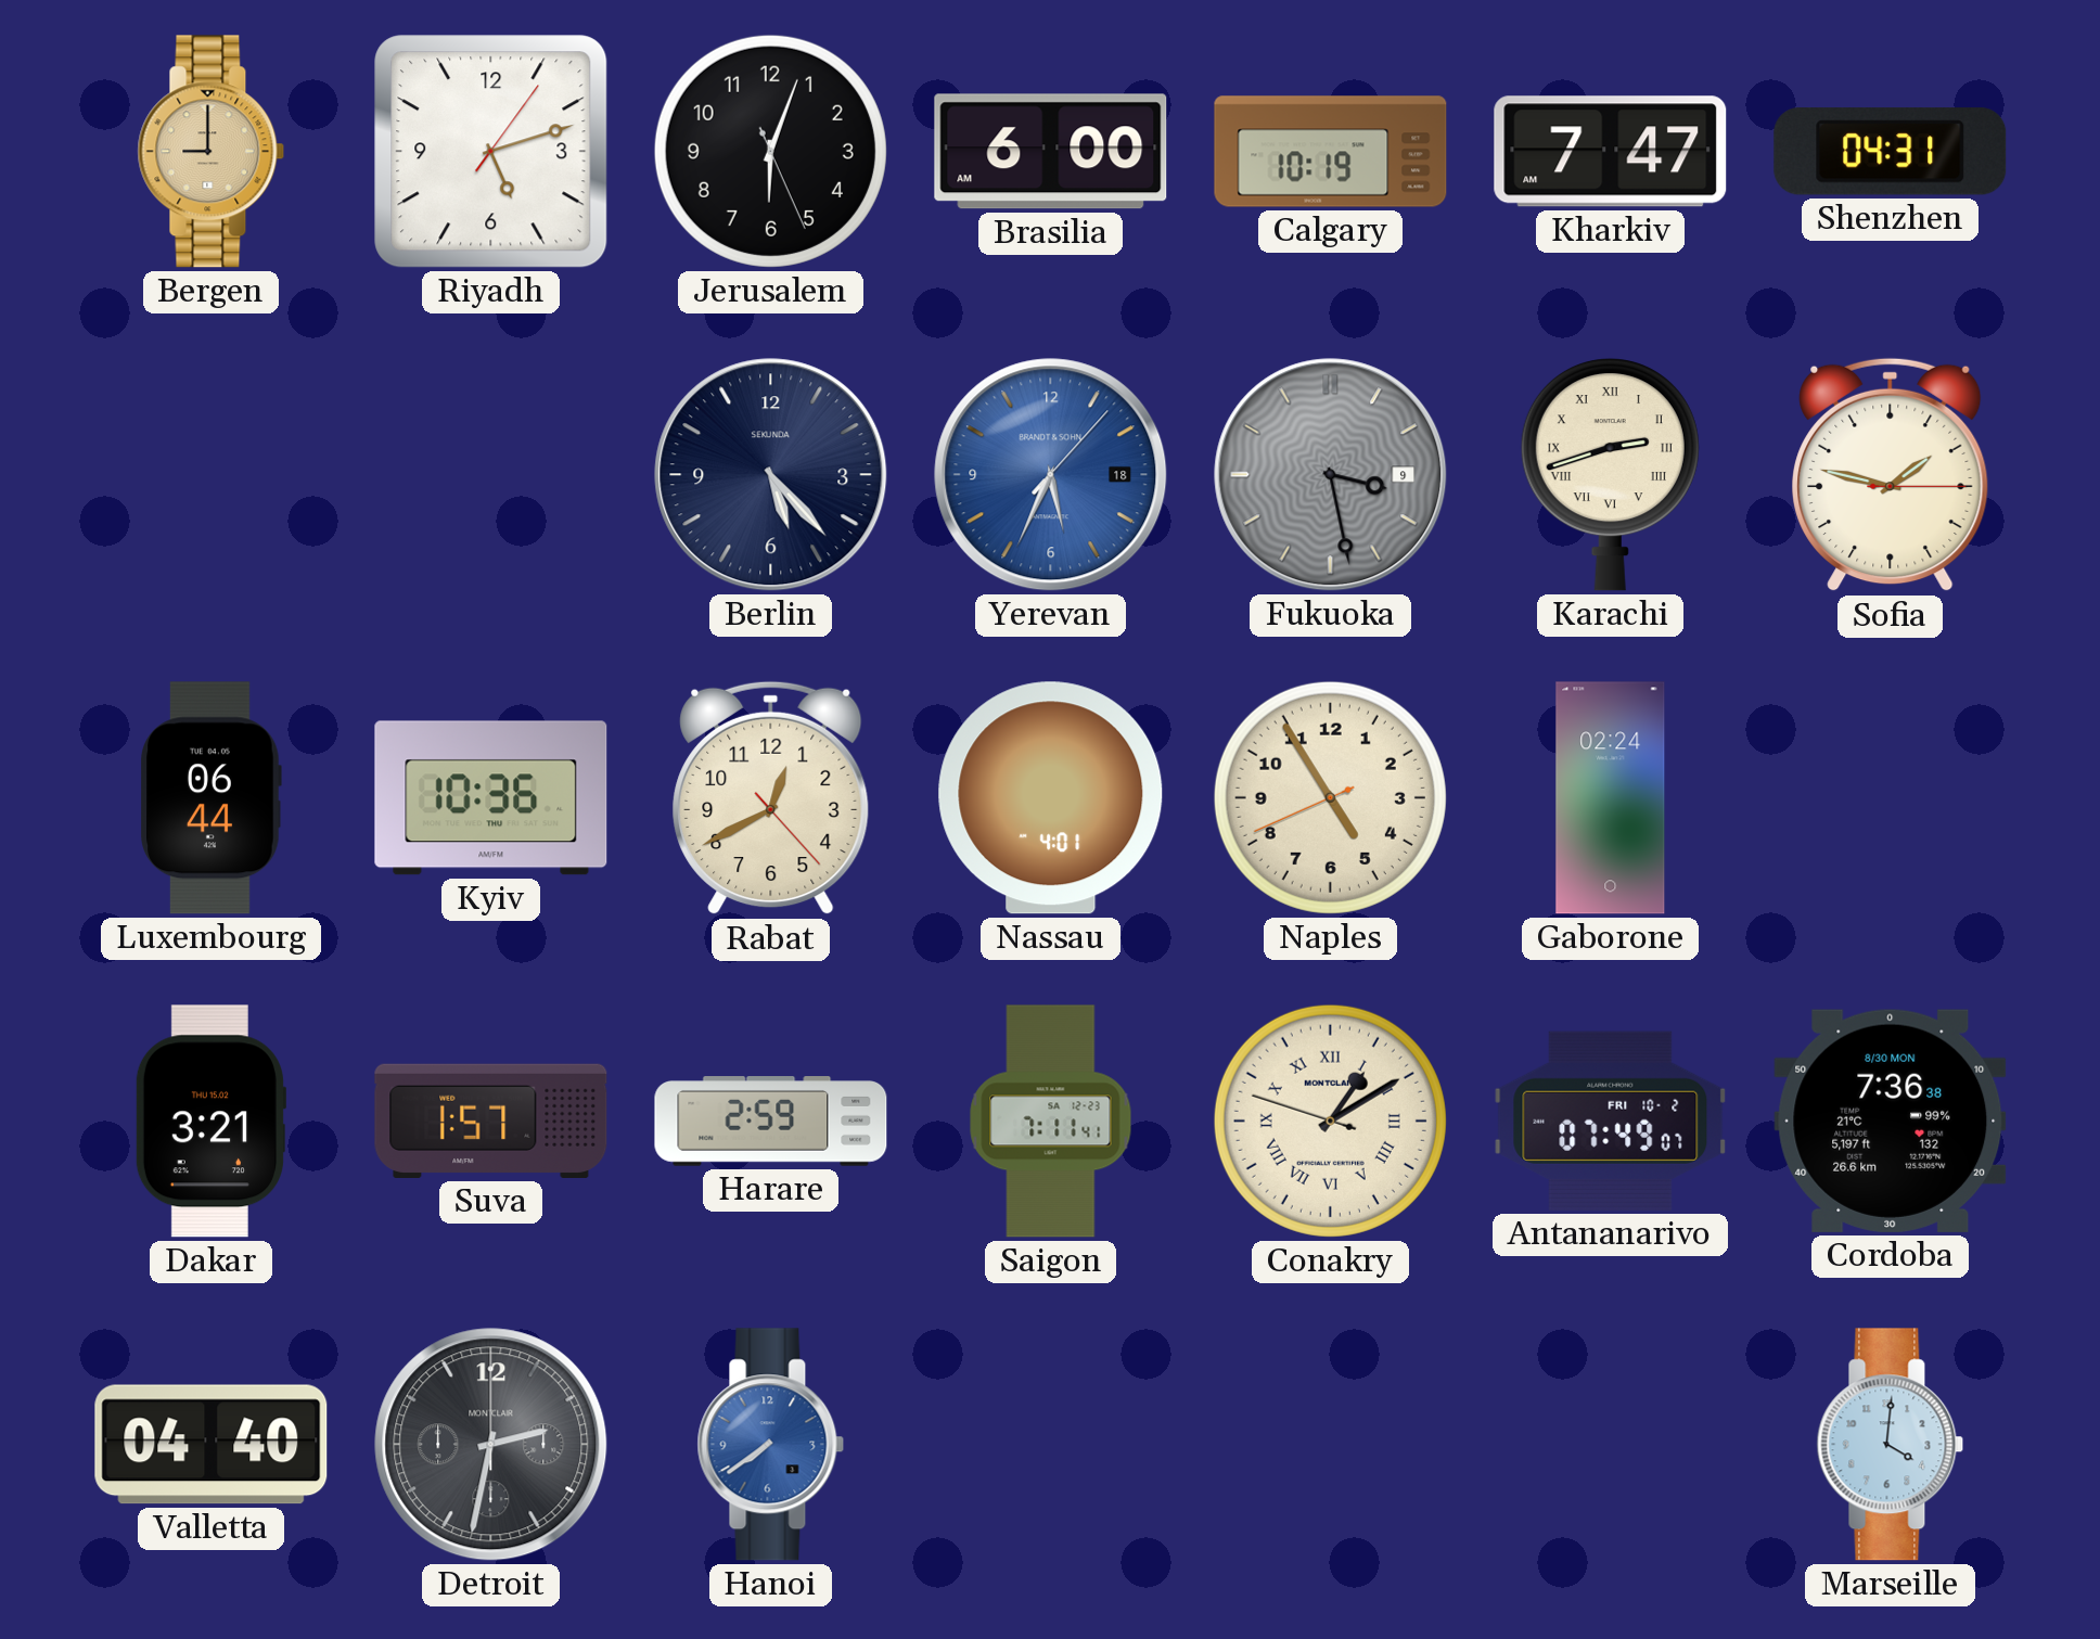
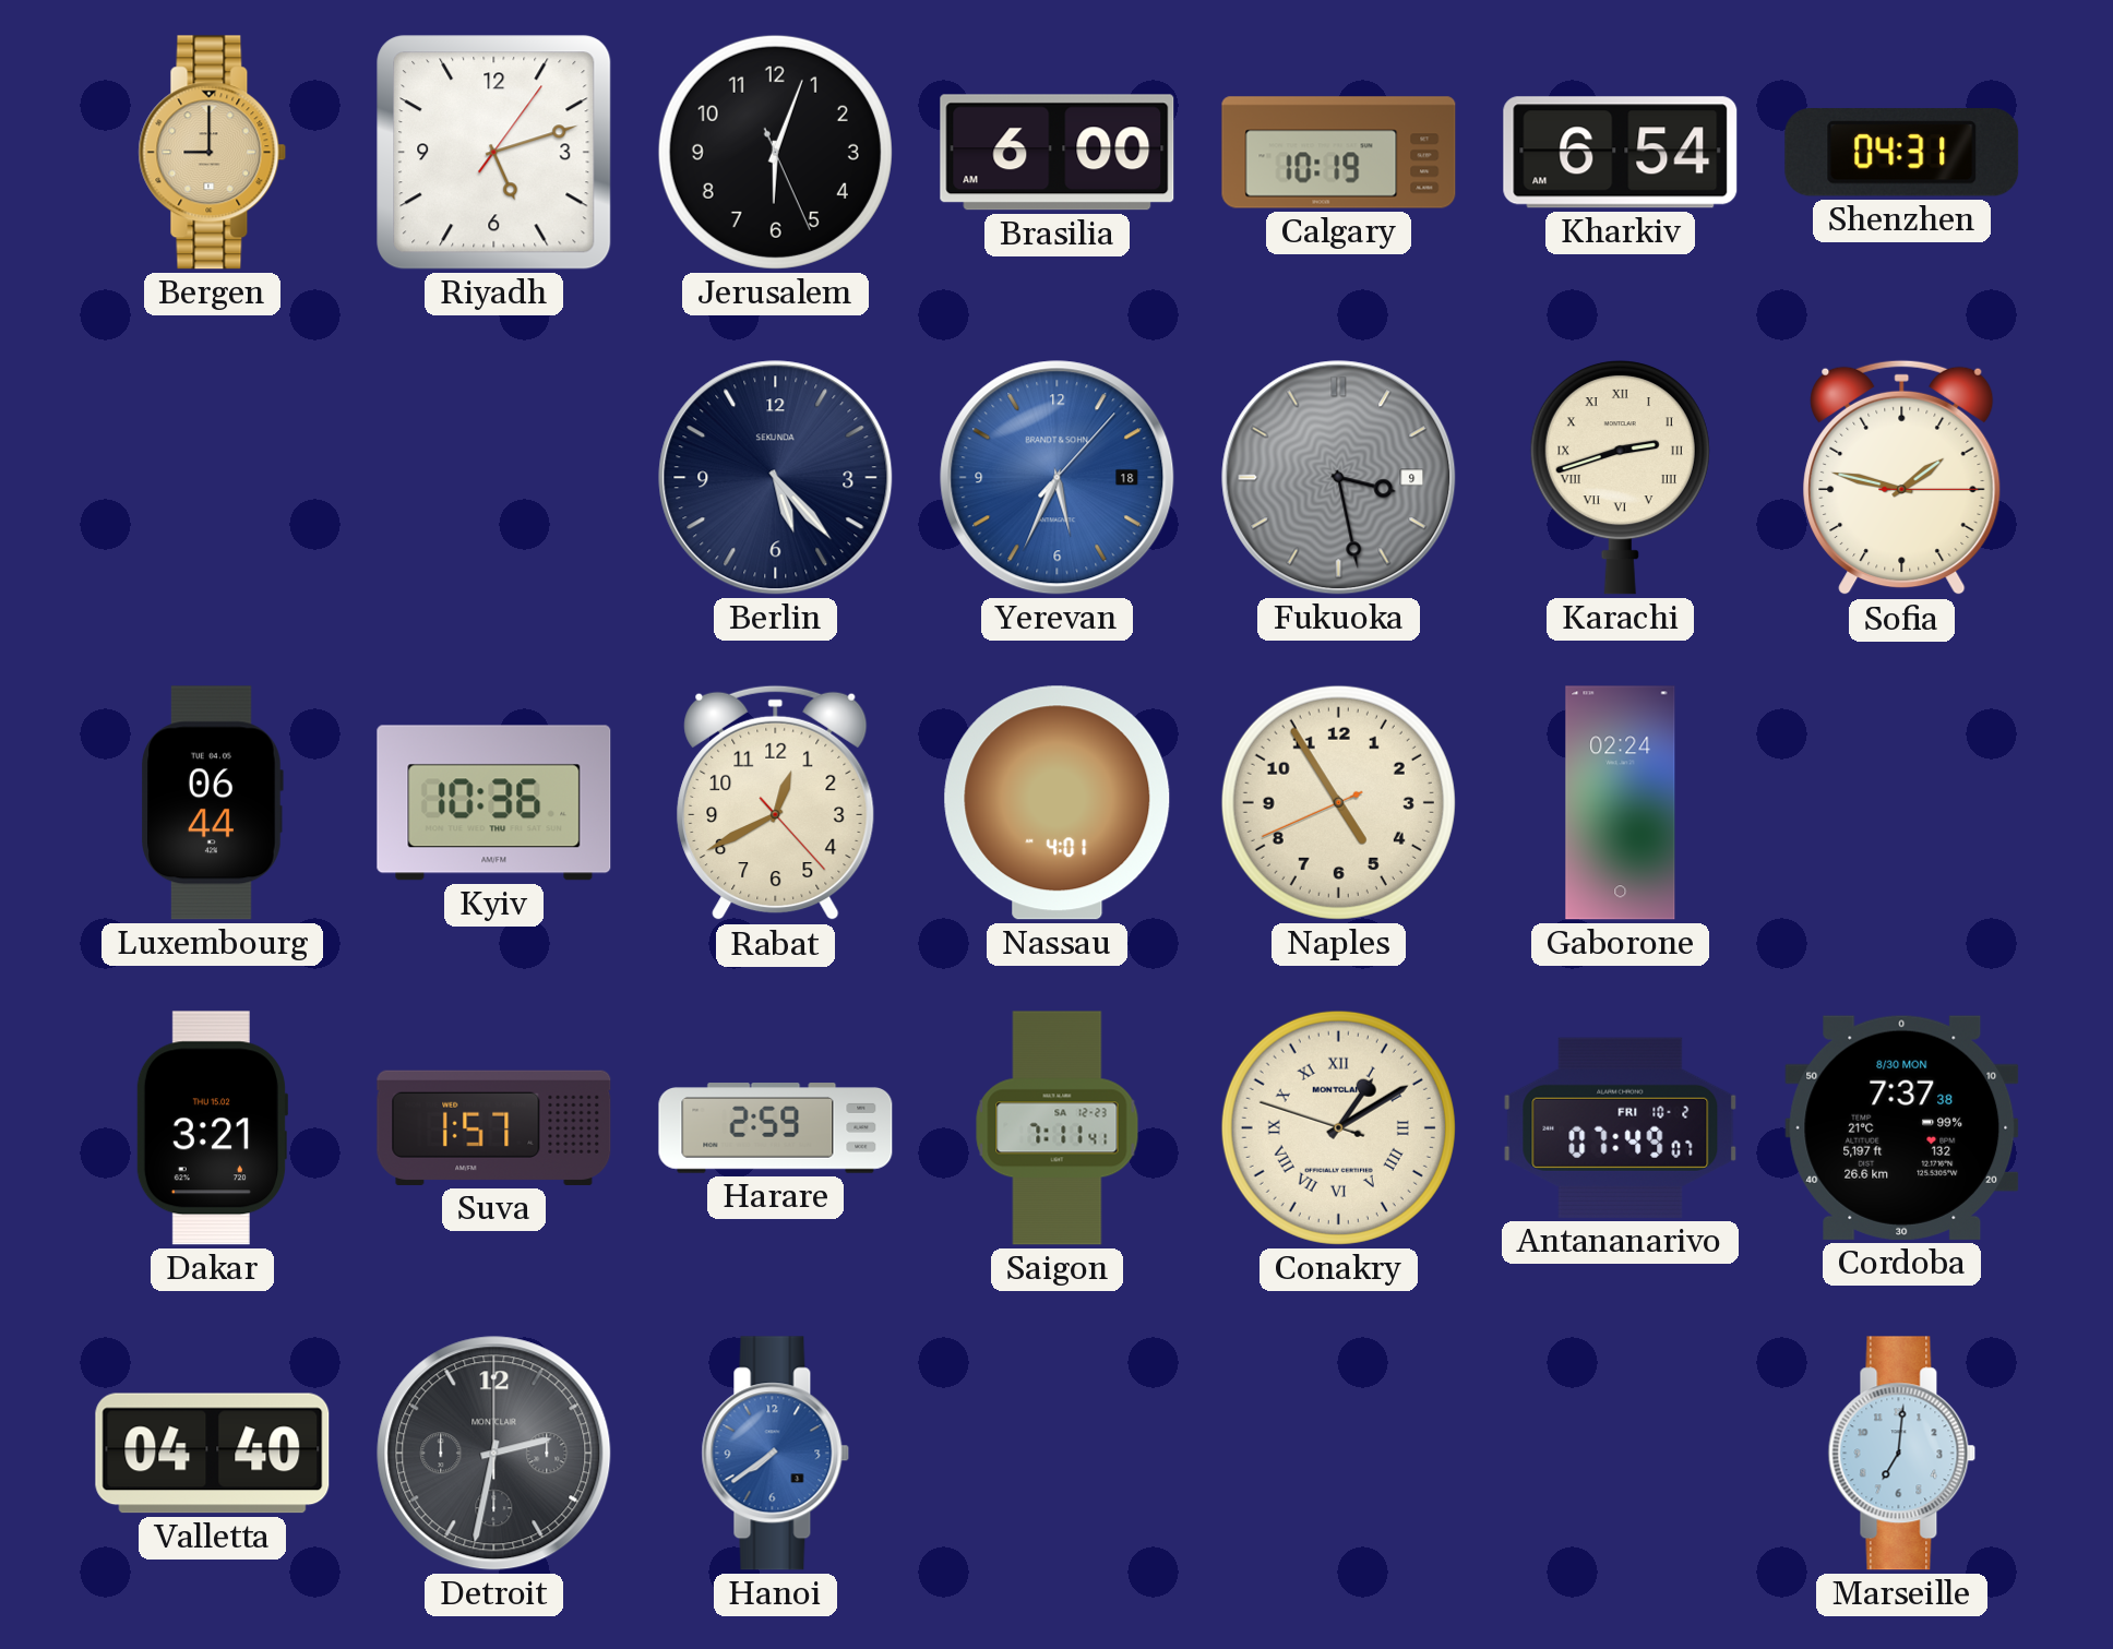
Kharkiv: 7:47 -> 6:54
Cordoba: 7:36 -> 7:37
Marseille: 4:01 -> 7:01
